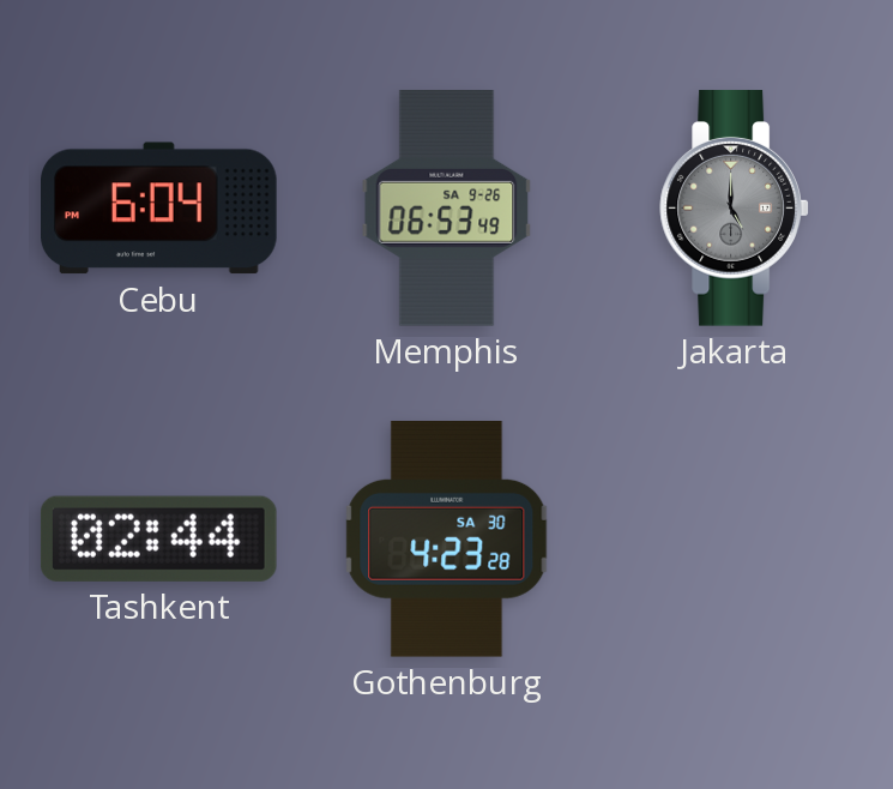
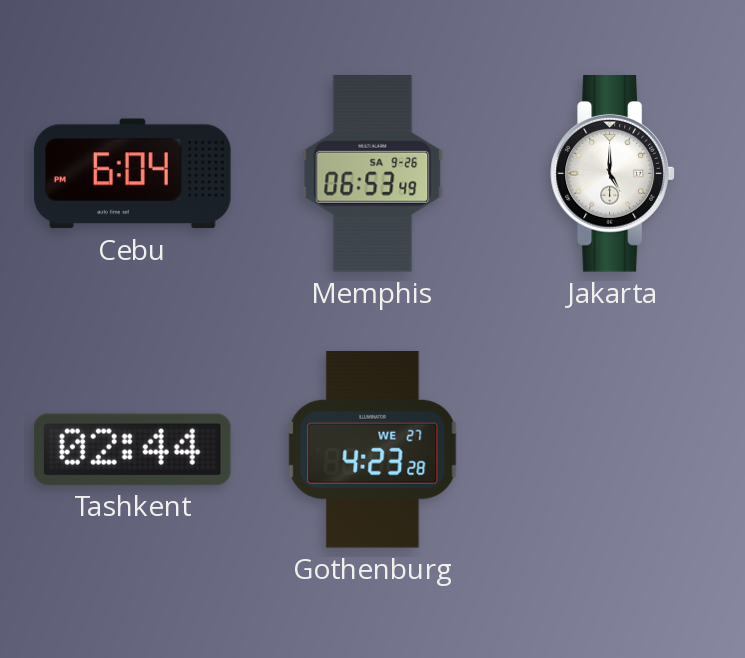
Jakarta dial: grey -> white
Gothenburg date: SA 30 -> WE 27
